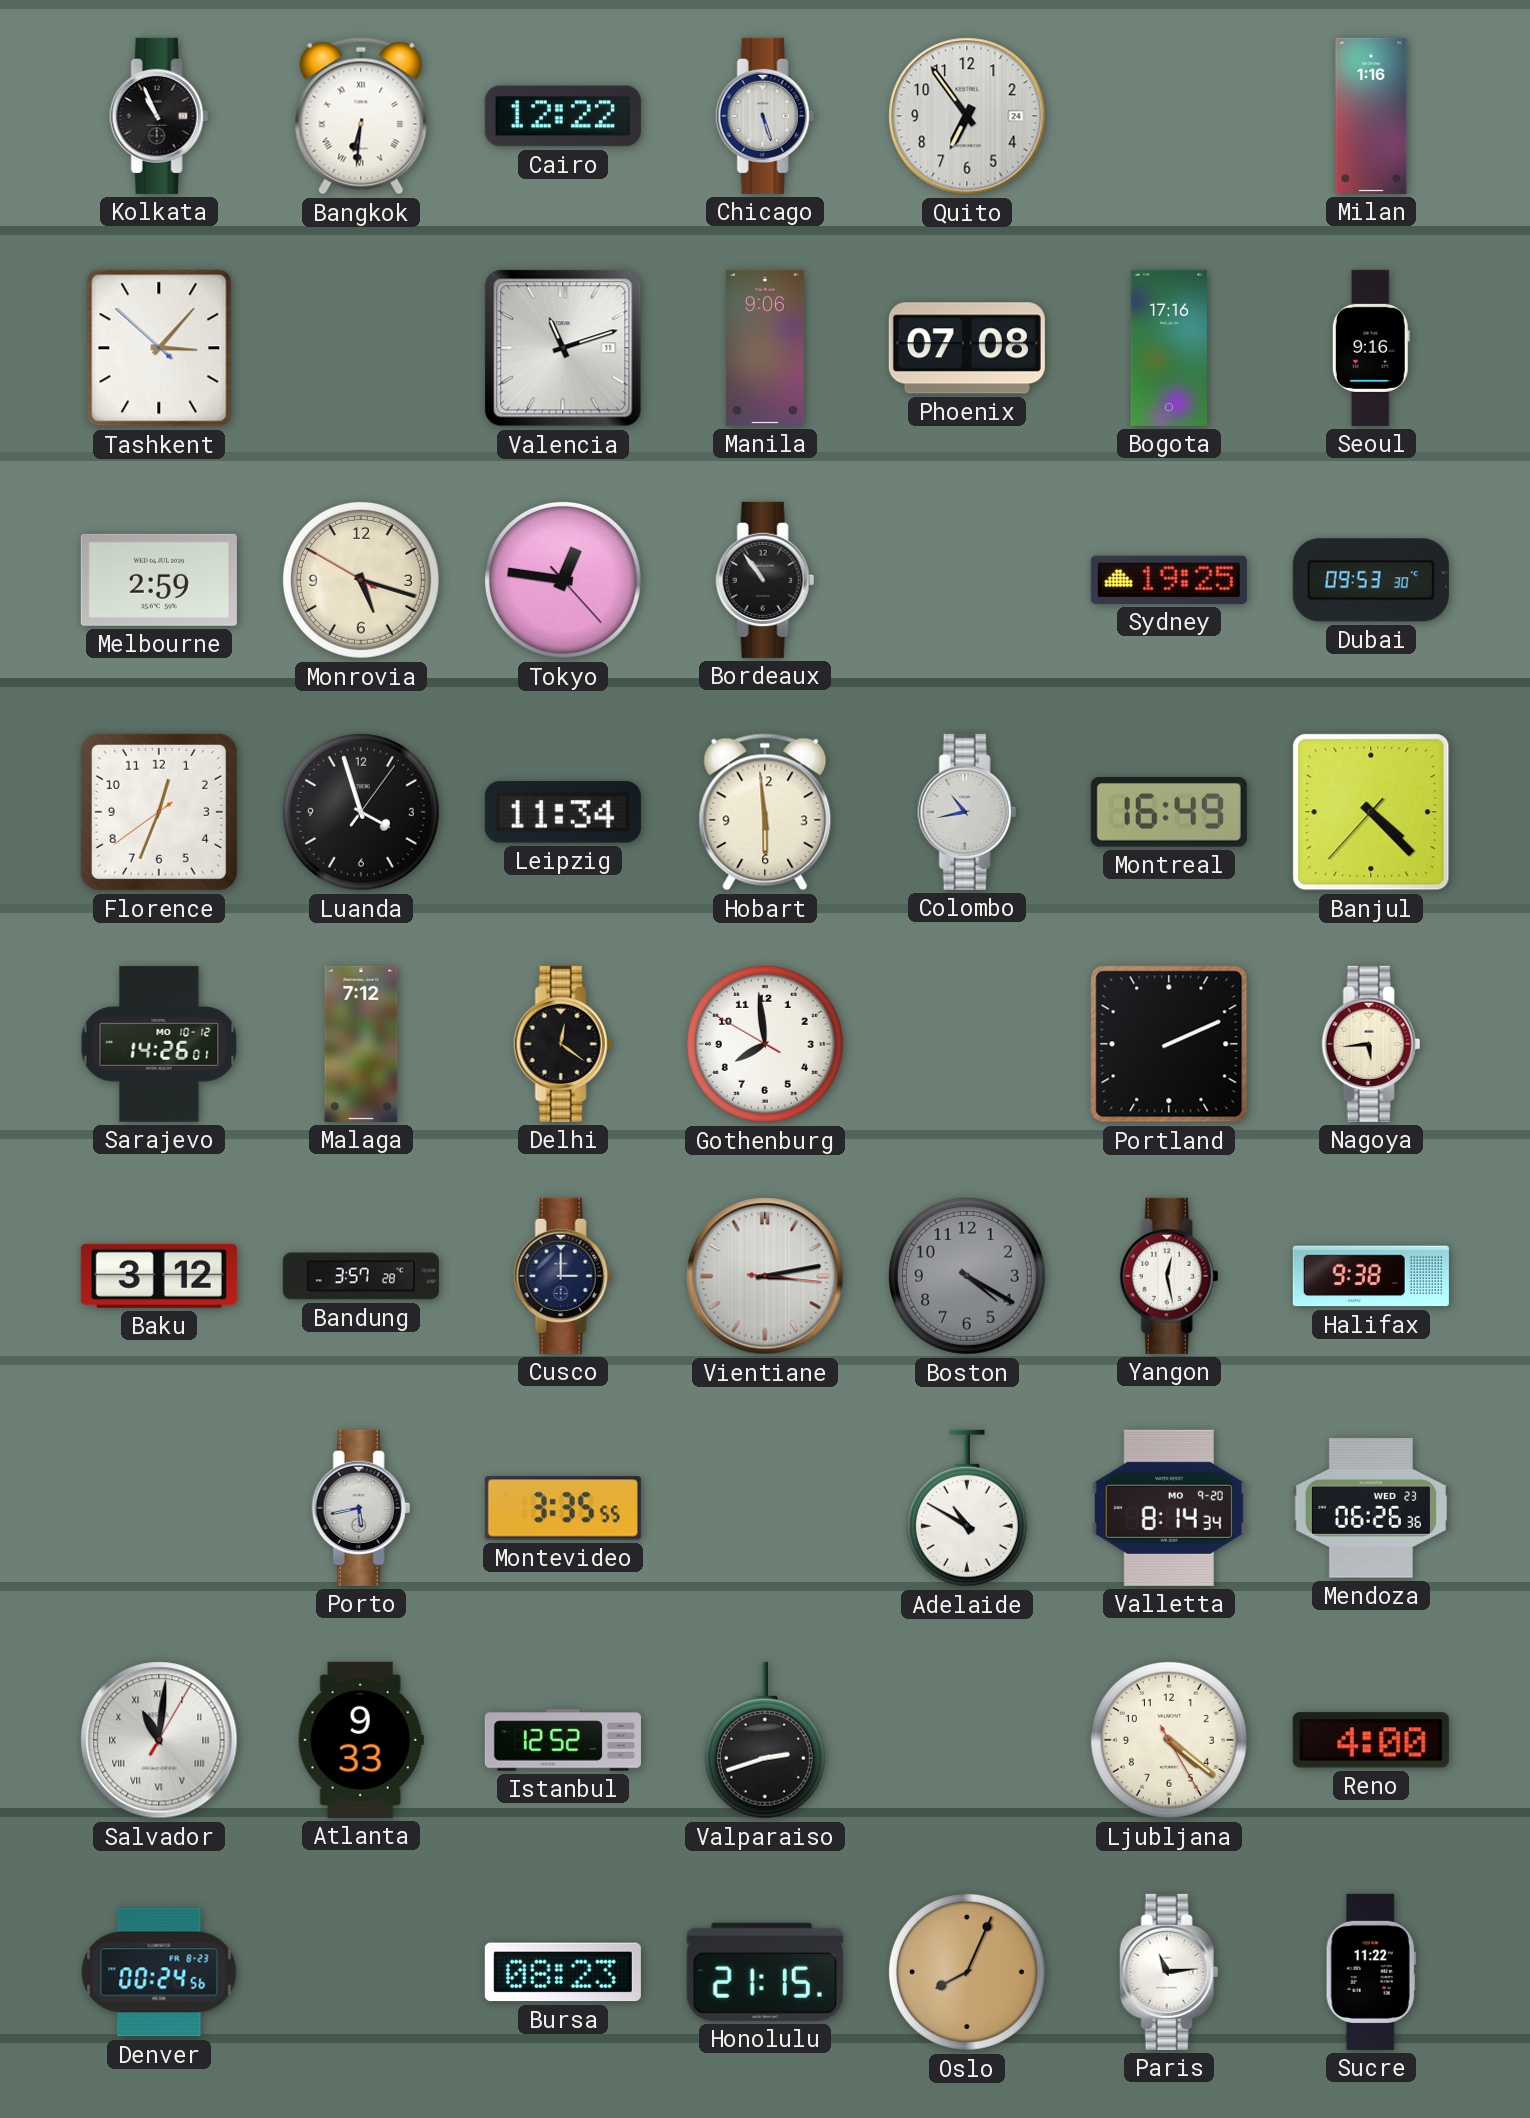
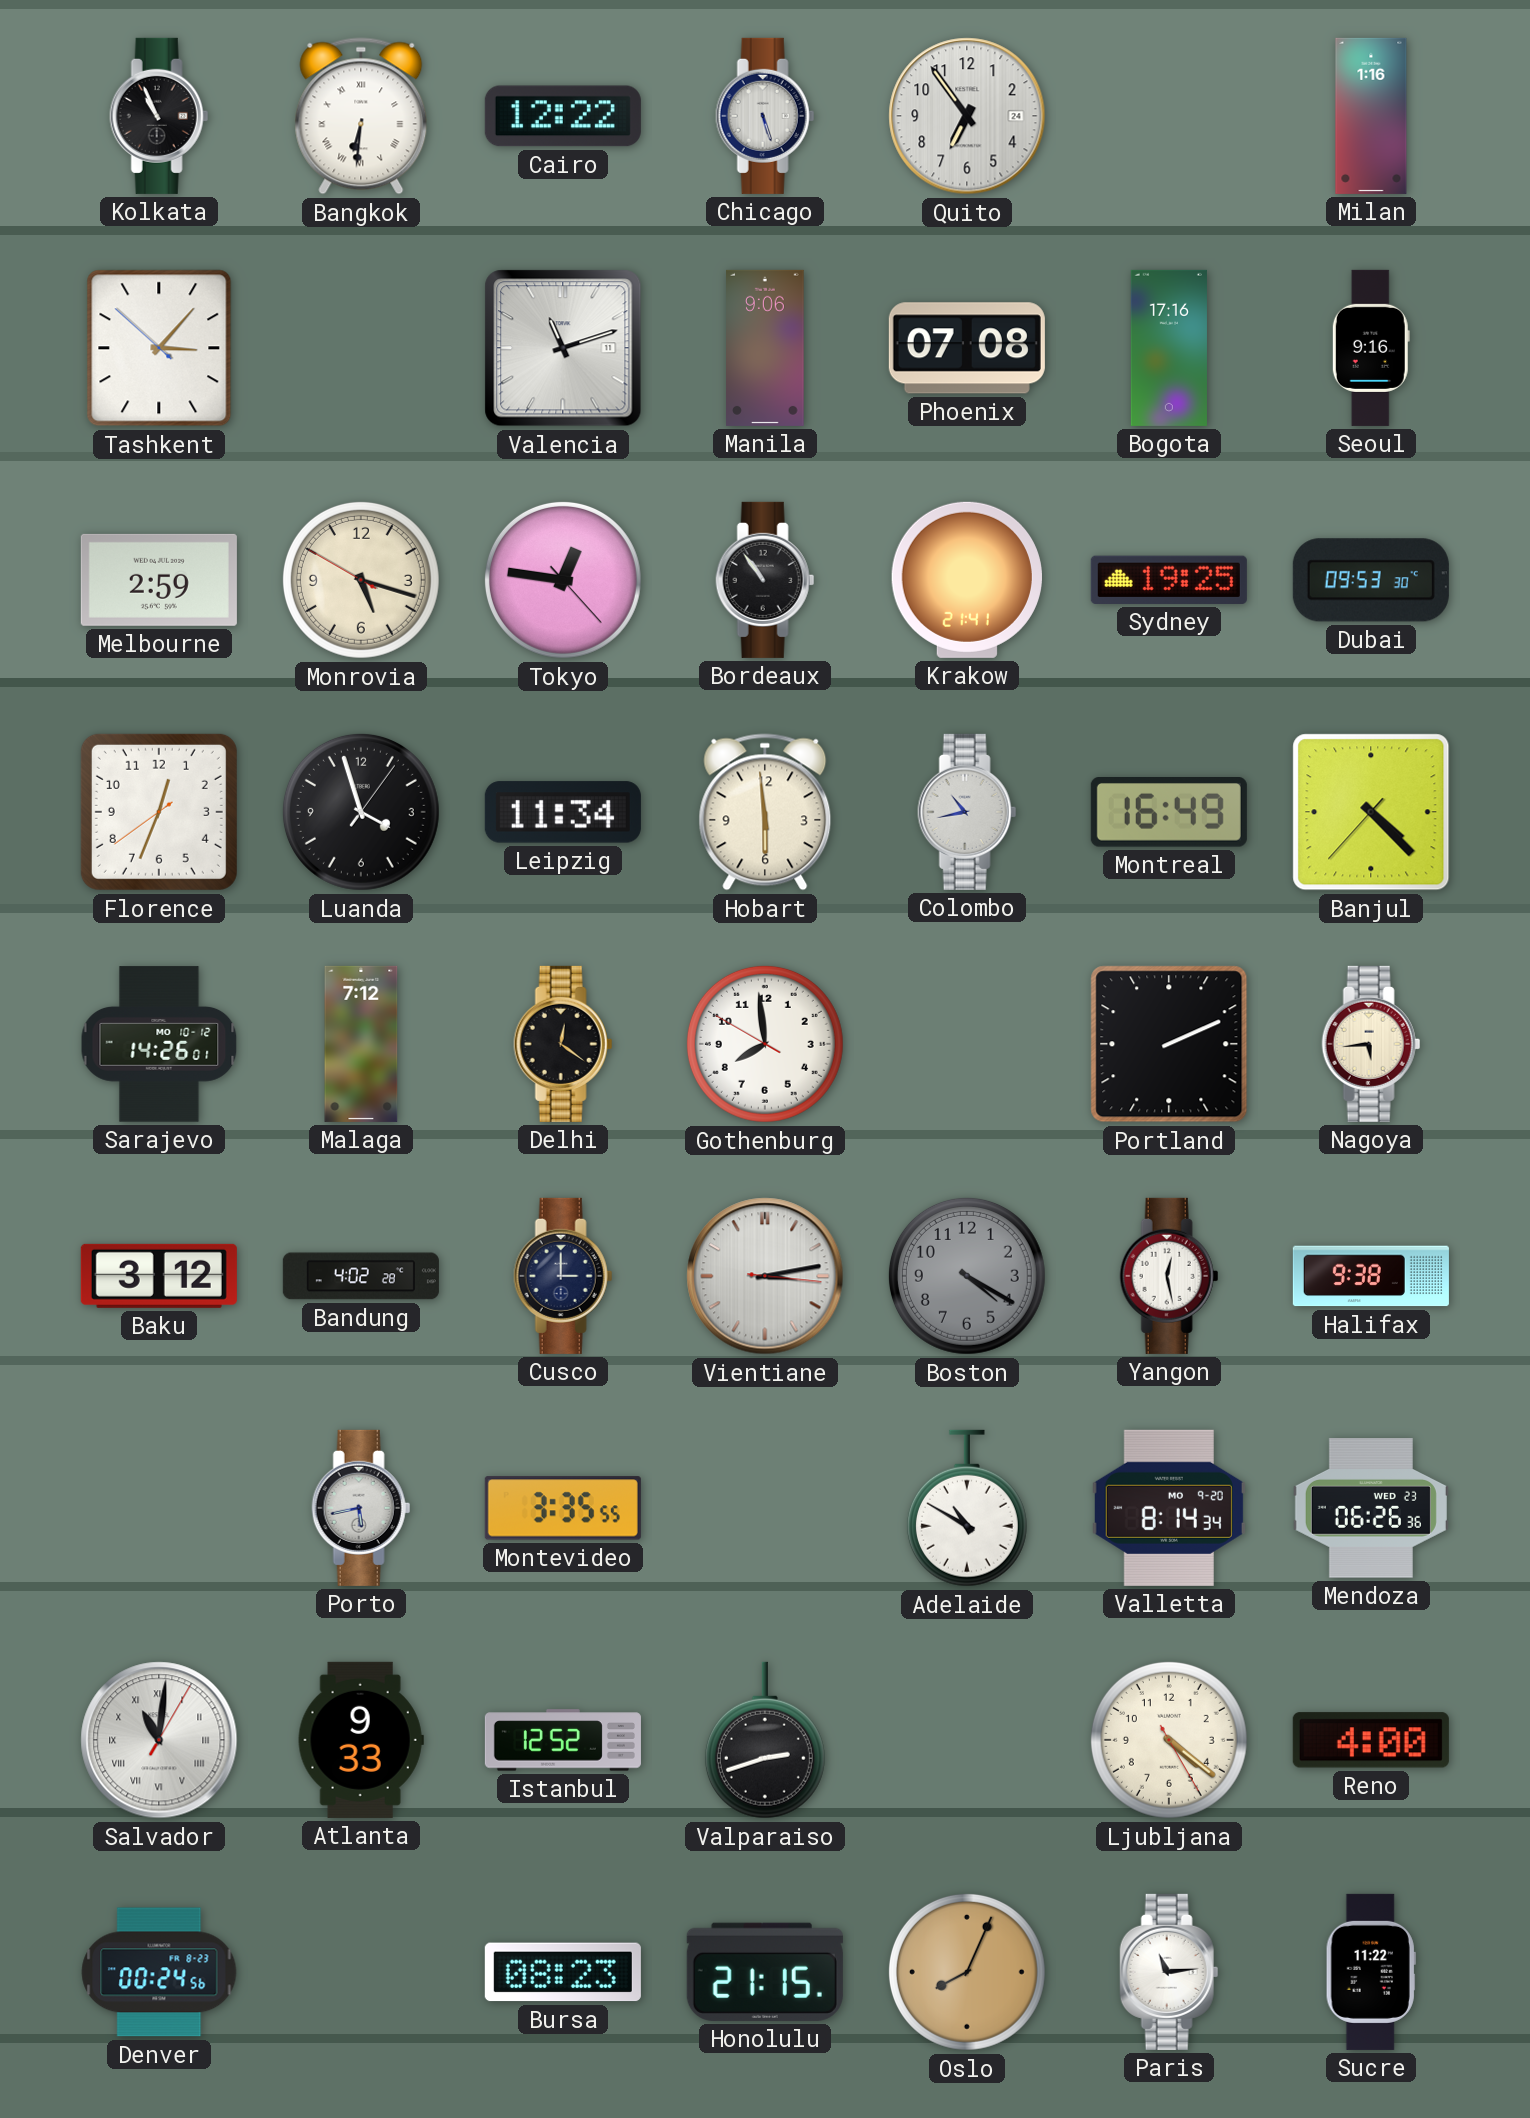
Krakow: none -> 21:41
Bandung: 3:57 -> 4:02
